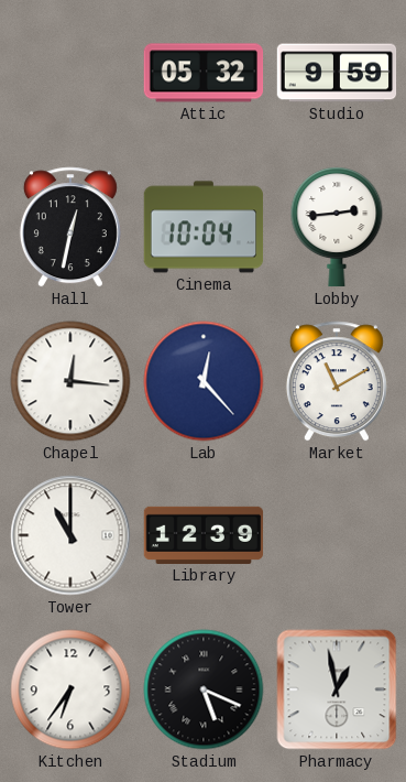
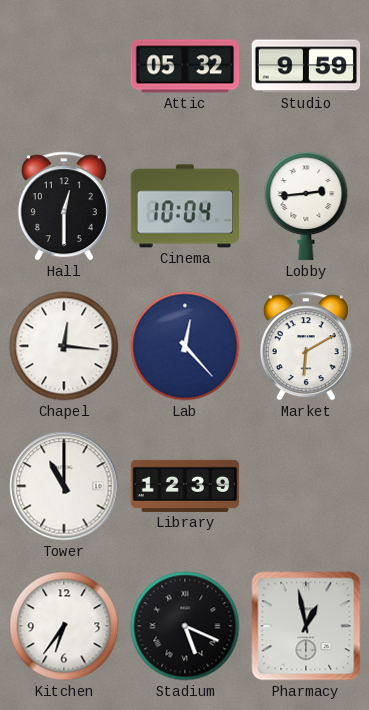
Hall: 12:32 -> 12:30
Market: 11:10 -> 6:10
